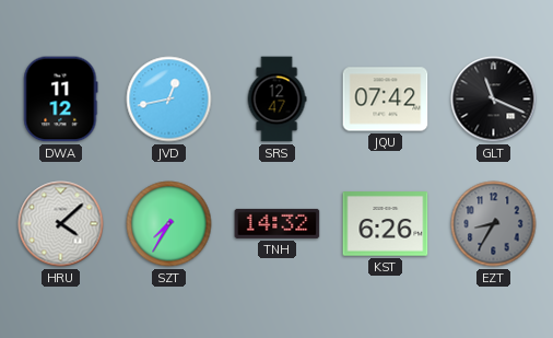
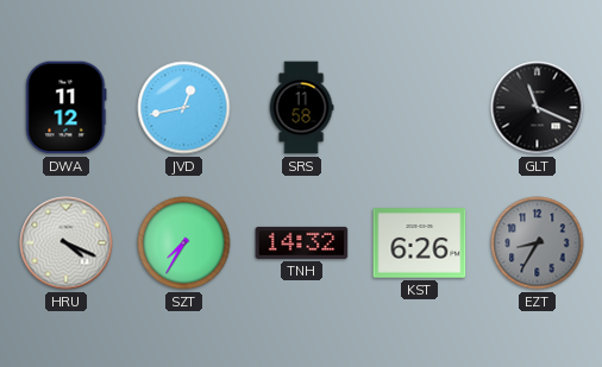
SRS: 12:47 -> 11:58
JQU: 07:42 -> none
HRU: 4:08 -> 4:19
